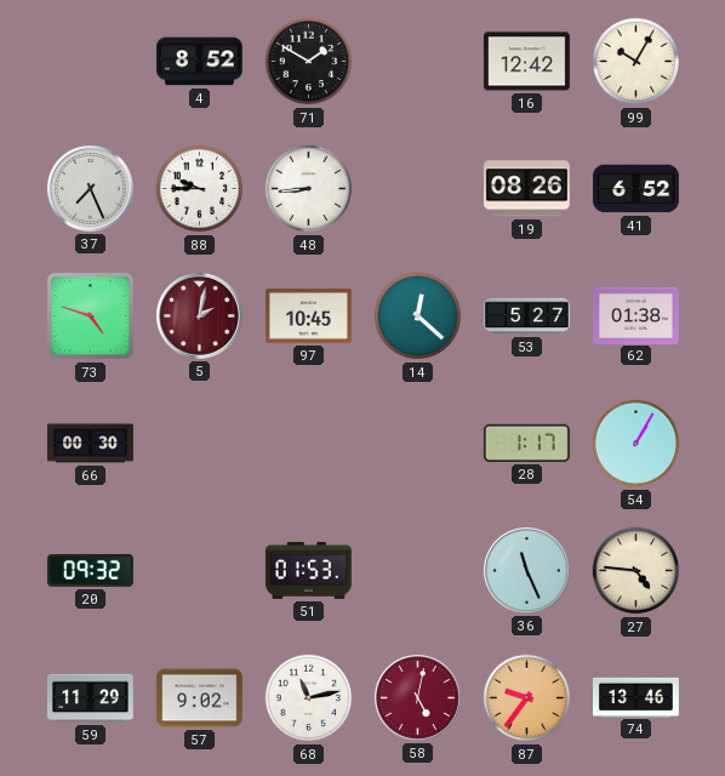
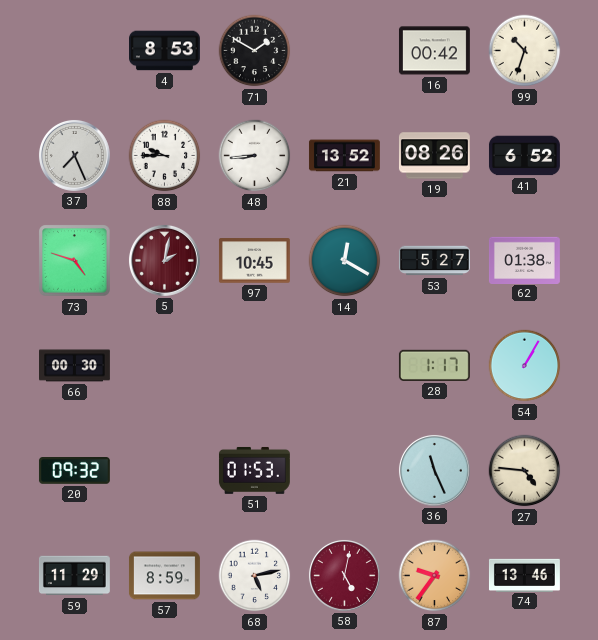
4: 8:52 -> 8:53
16: 12:42 -> 00:42
99: 10:05 -> 10:33
21: none -> 13:52
14: 12:22 -> 12:20
57: 9:02 -> 8:59
68: 11:13 -> 5:13
